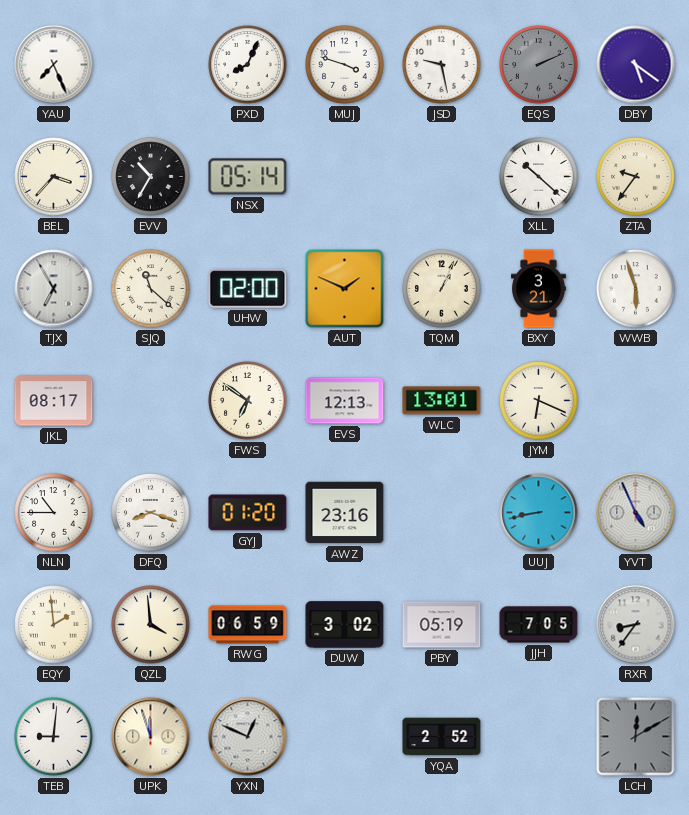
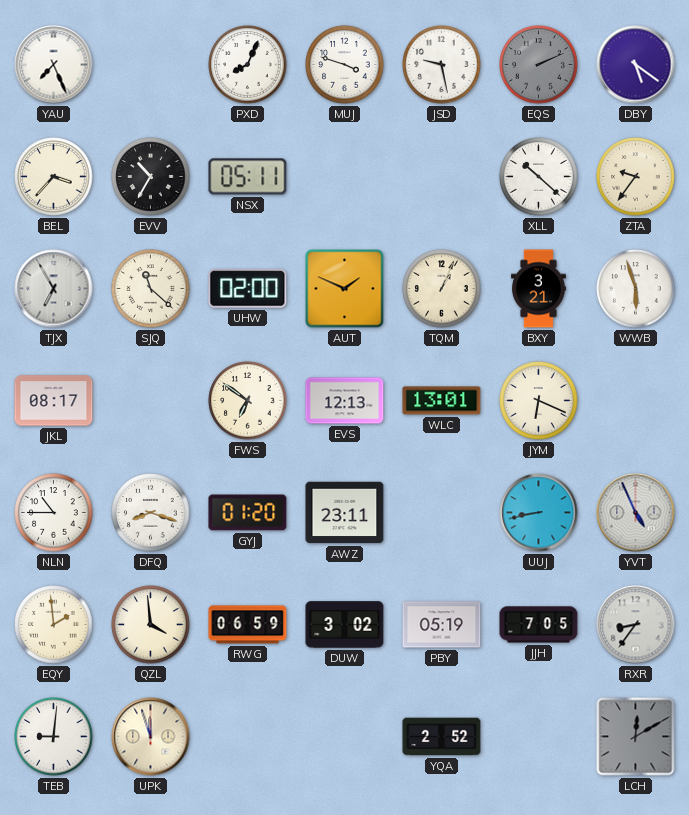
NSX: 05:14 -> 05:11
AWZ: 23:16 -> 23:11
YXN: 12:49 -> none
